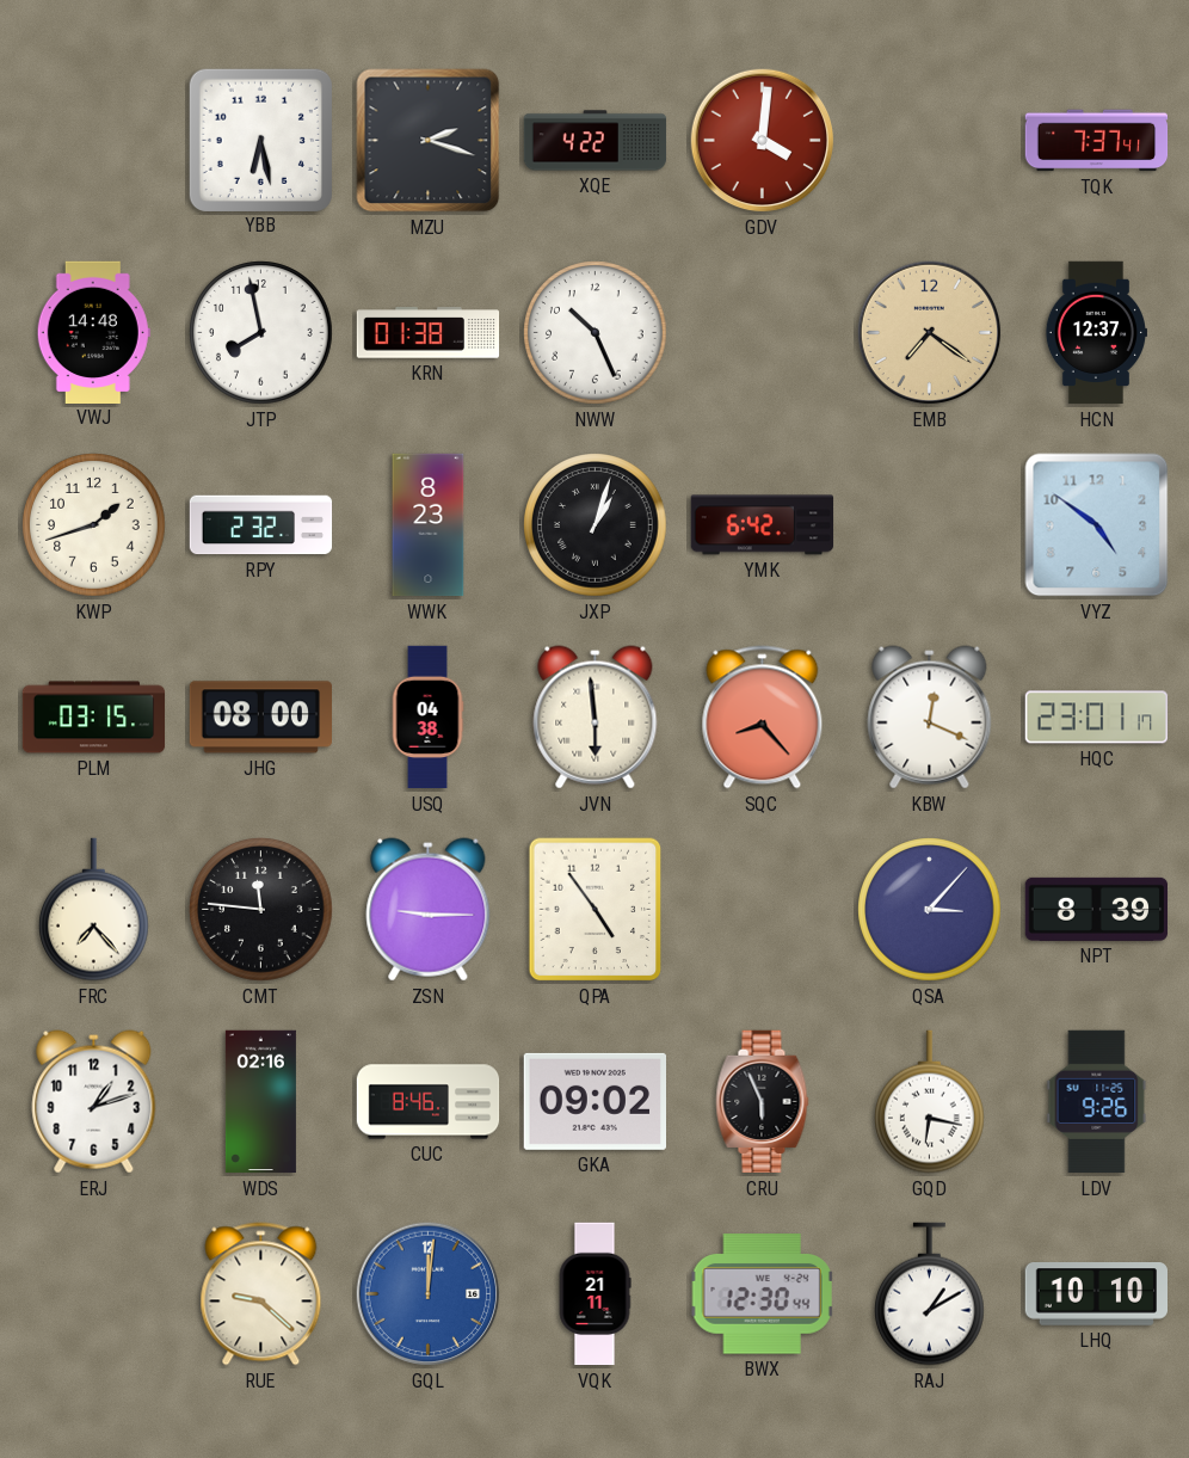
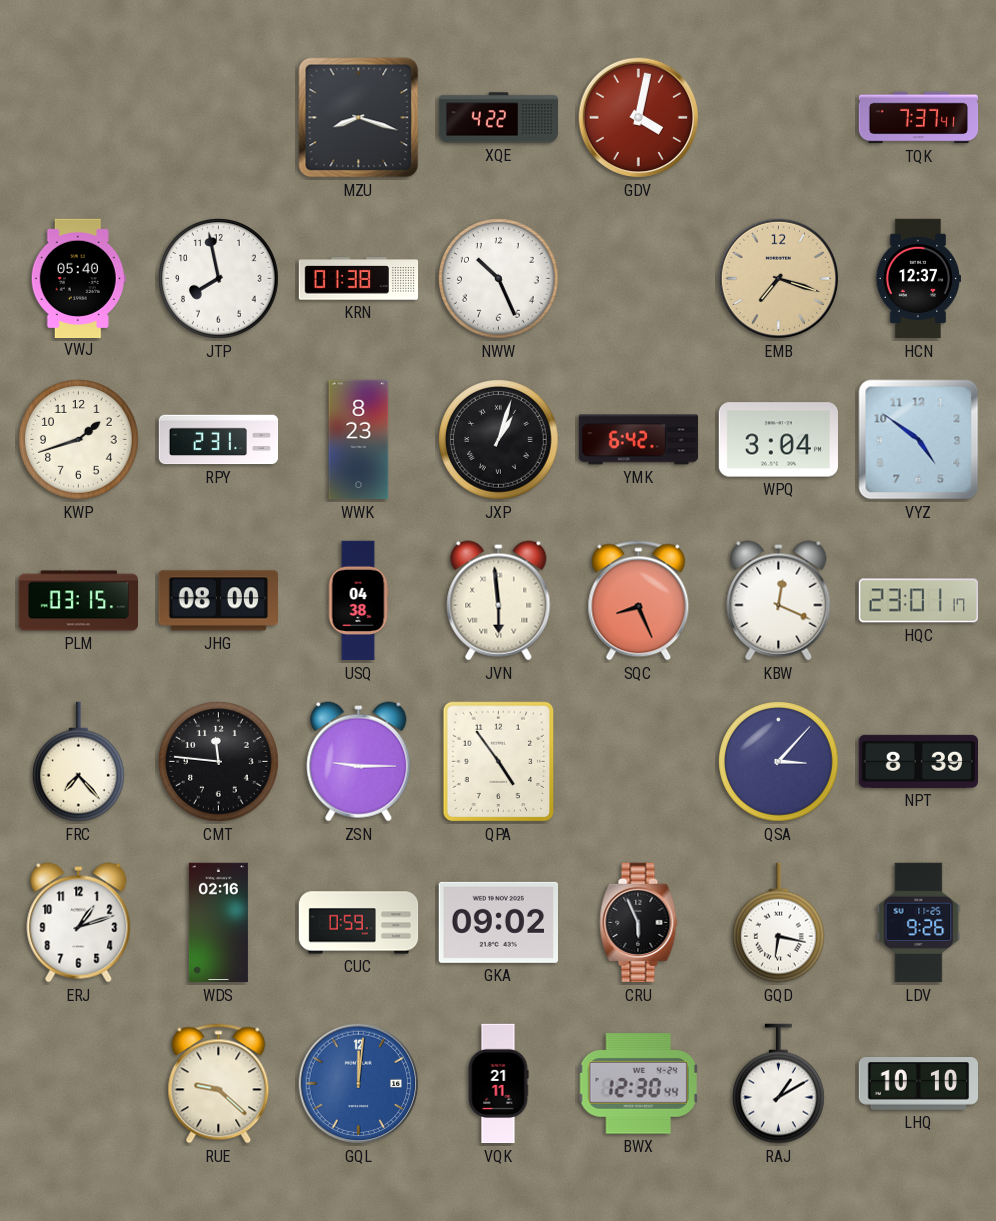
YBB: 6:28 -> none
MZU: 2:18 -> 8:18
GDV: 4:01 -> 4:02
VWJ: 14:48 -> 05:40
EMB: 7:21 -> 7:18
RPY: 2:32 -> 2:31
WPQ: none -> 3:04
SQC: 8:23 -> 8:26
CUC: 8:46 -> 0:59
